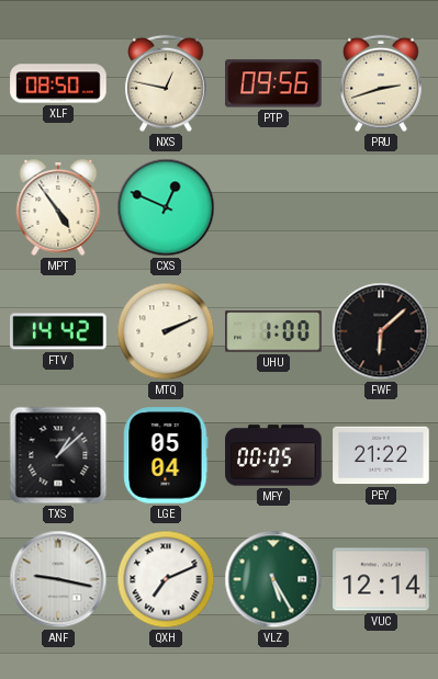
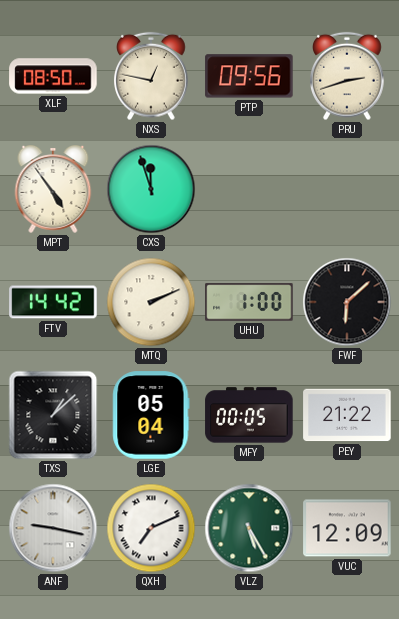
CXS: 12:49 -> 11:57
VUC: 12:14 -> 12:09
